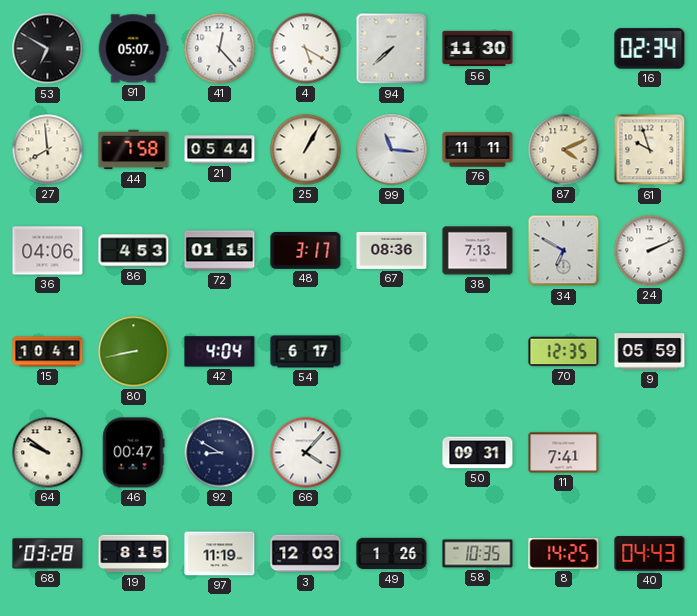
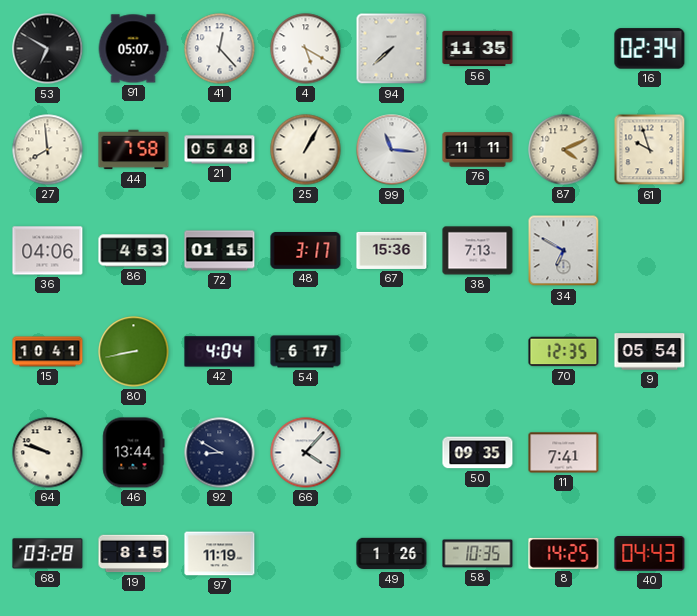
56: 11:30 -> 11:35
21: 05:44 -> 05:48
67: 08:36 -> 15:36
24: 2:11 -> none
9: 05:59 -> 05:54
64: 9:51 -> 9:48
46: 00:47 -> 13:44
50: 09:31 -> 09:35
3: 12:03 -> none
